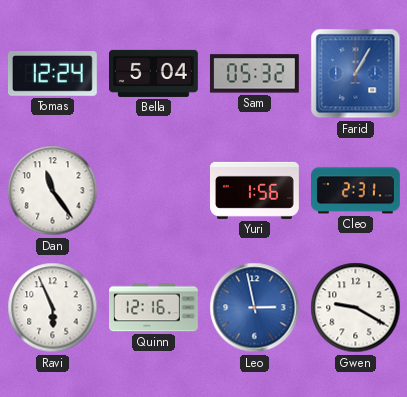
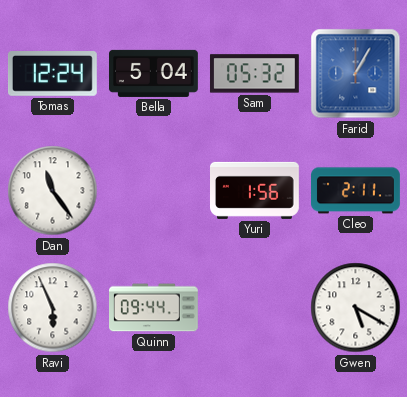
Cleo: 2:31 -> 2:11
Quinn: 12:16 -> 09:44
Leo: 2:58 -> none
Gwen: 9:20 -> 5:20
